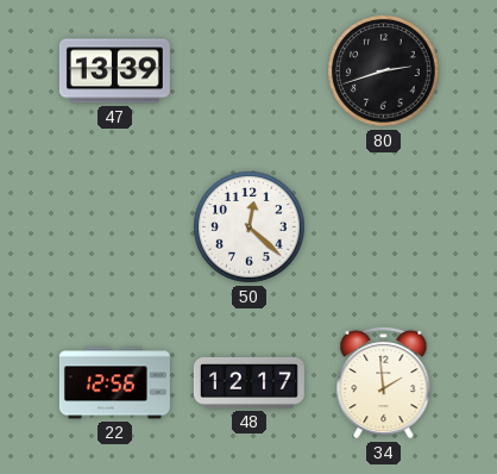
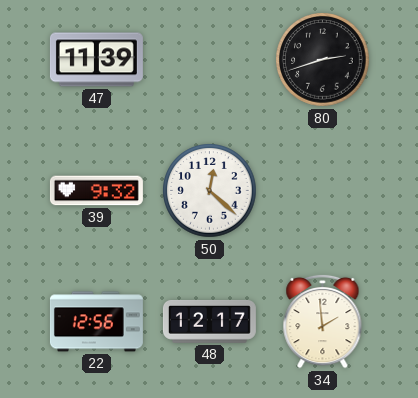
47: 13:39 -> 11:39
39: none -> 9:32
